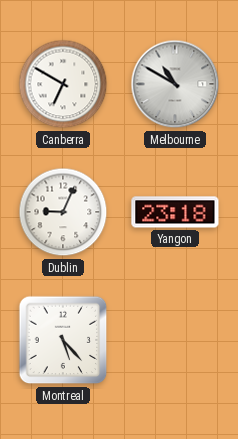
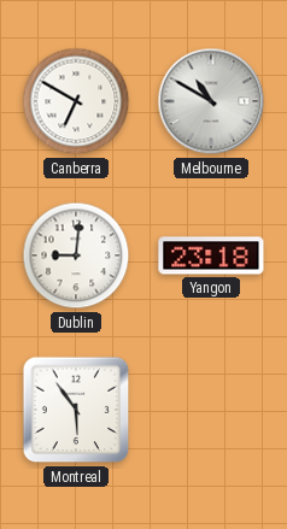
Dublin: 9:04 -> 9:01
Montreal: 5:23 -> 5:54
